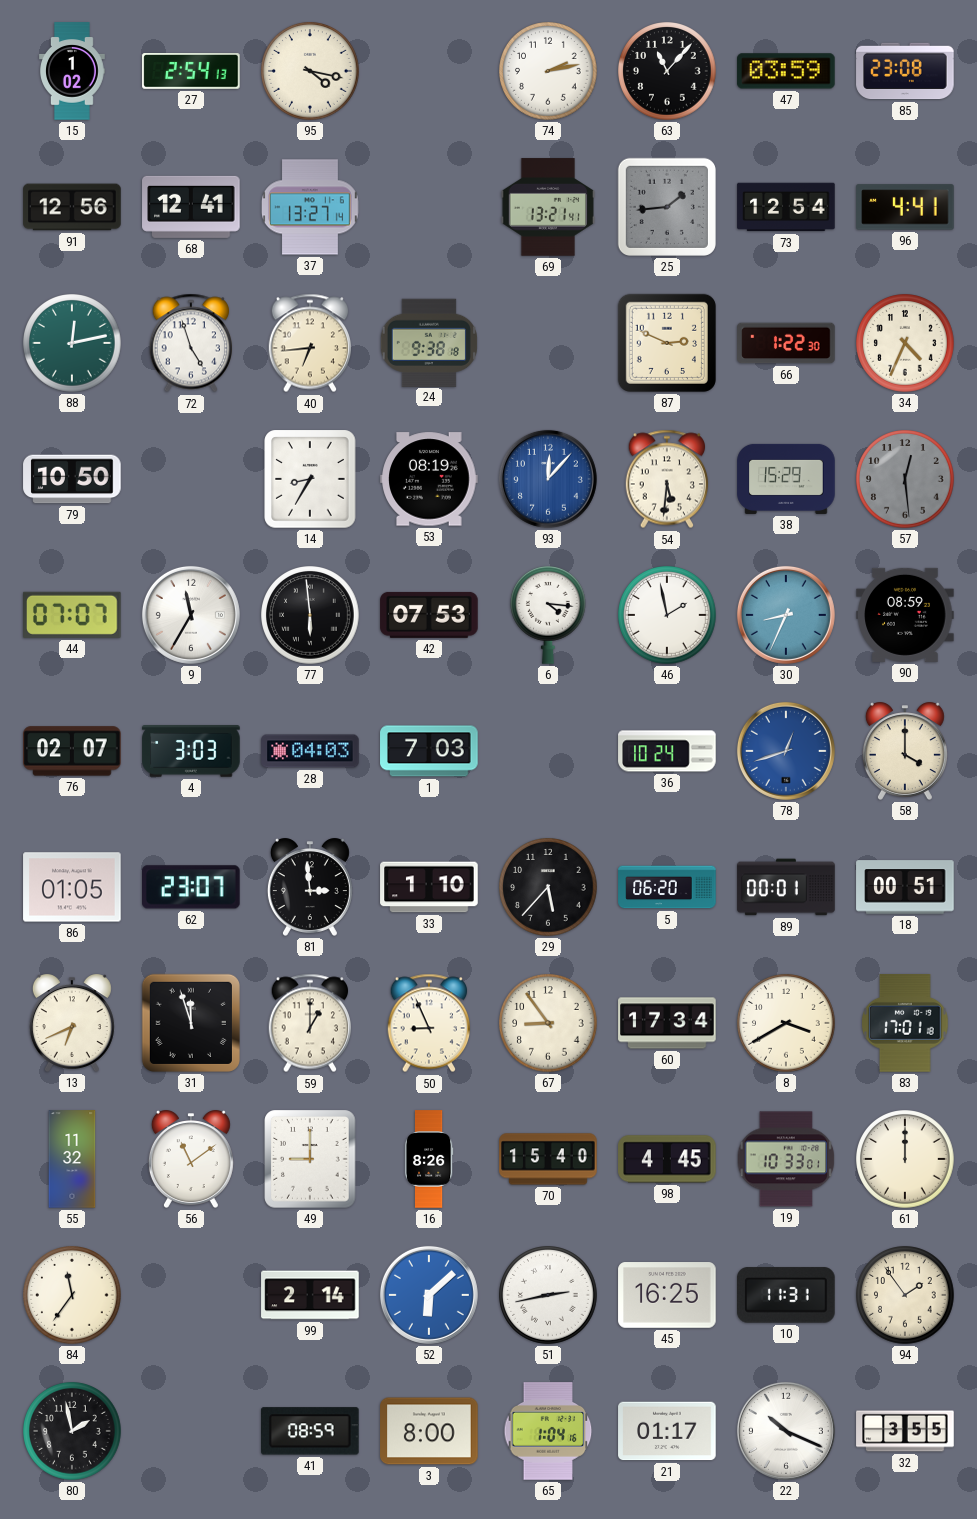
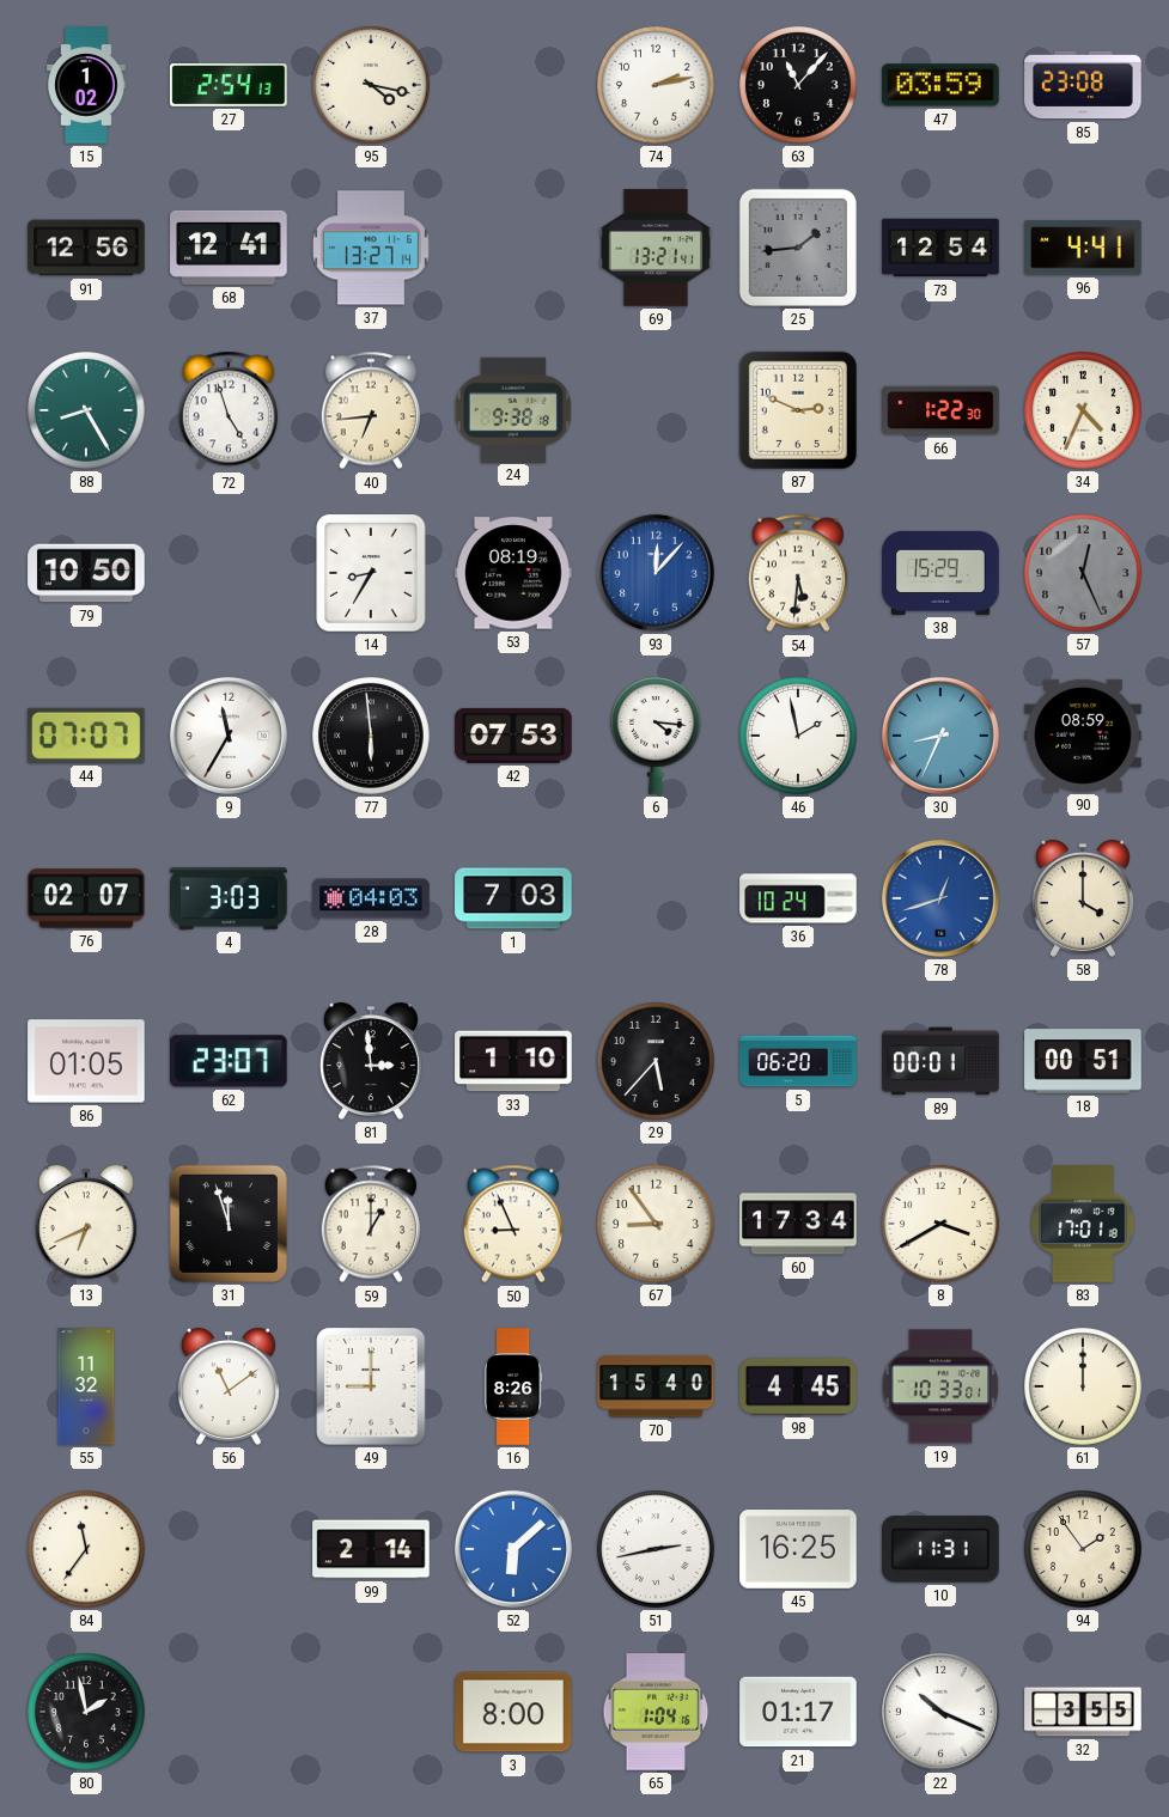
88: 12:13 -> 8:25
57: 12:29 -> 12:26
41: 08:59 -> none
